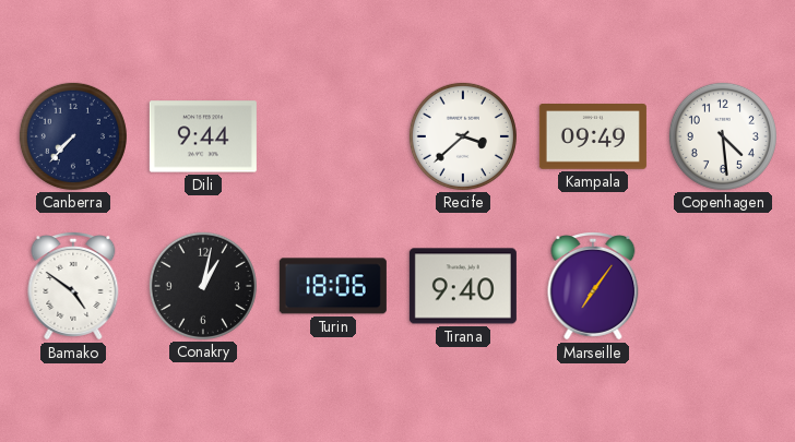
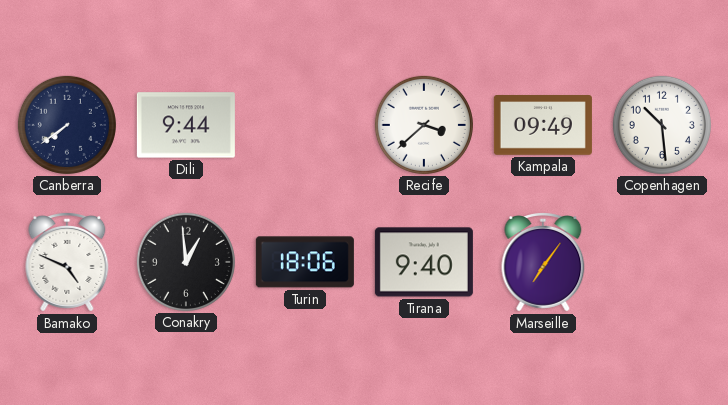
Canberra: 7:37 -> 7:39
Copenhagen: 4:29 -> 10:29
Bamako: 4:51 -> 4:49
Conakry: 1:02 -> 12:59
